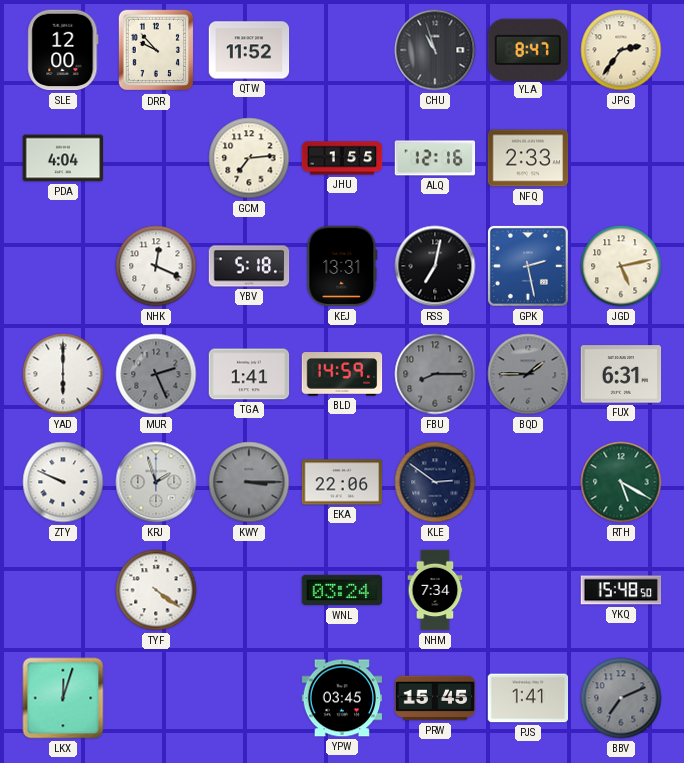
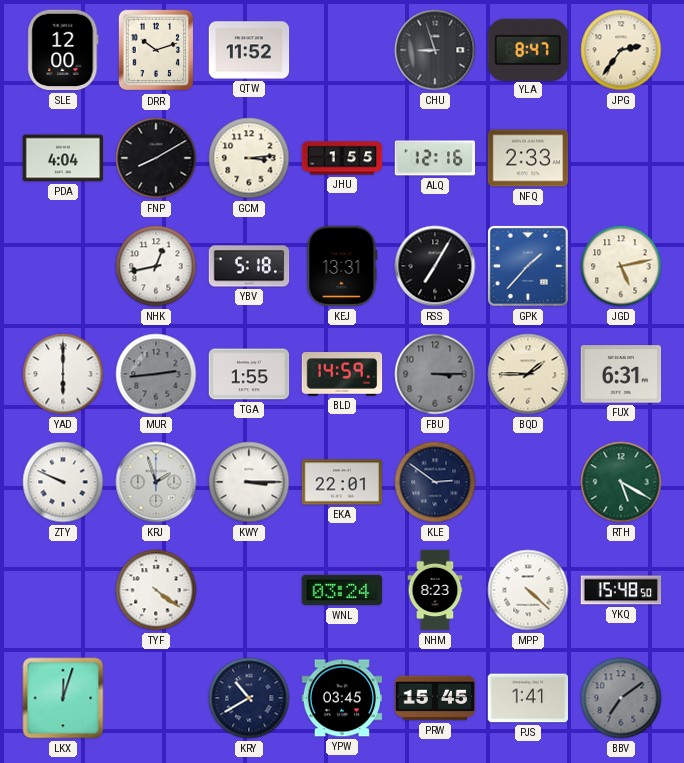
DRR: 9:53 -> 10:12
CHU: 10:57 -> 8:57
FNP: none -> 8:10
GCM: 7:14 -> 3:14
NHK: 12:19 -> 12:43
RSS: 7:02 -> 7:05
GPK: 2:28 -> 1:37
MUR: 2:26 -> 2:44
TGA: 1:41 -> 1:55
FBU: 8:15 -> 3:15
BQD dial: grey -> cream
KWY dial: grey -> white
EKA: 22:06 -> 22:01
NHM: 7:34 -> 8:23
MPP: none -> 4:22
KRY: none -> 10:40
BBV: 7:11 -> 7:09
